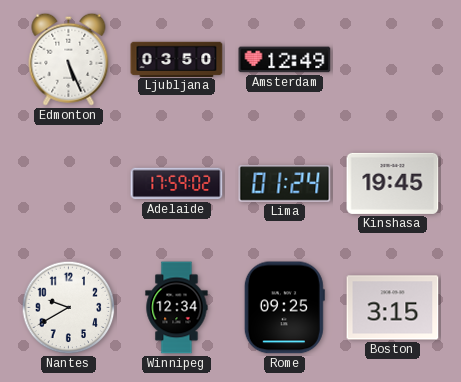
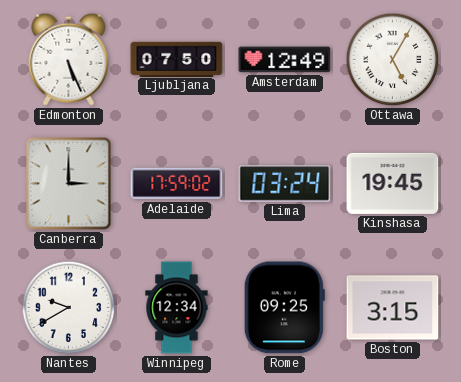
Ljubljana: 03:50 -> 07:50
Ottawa: none -> 5:05
Canberra: none -> 3:00
Lima: 01:24 -> 03:24
